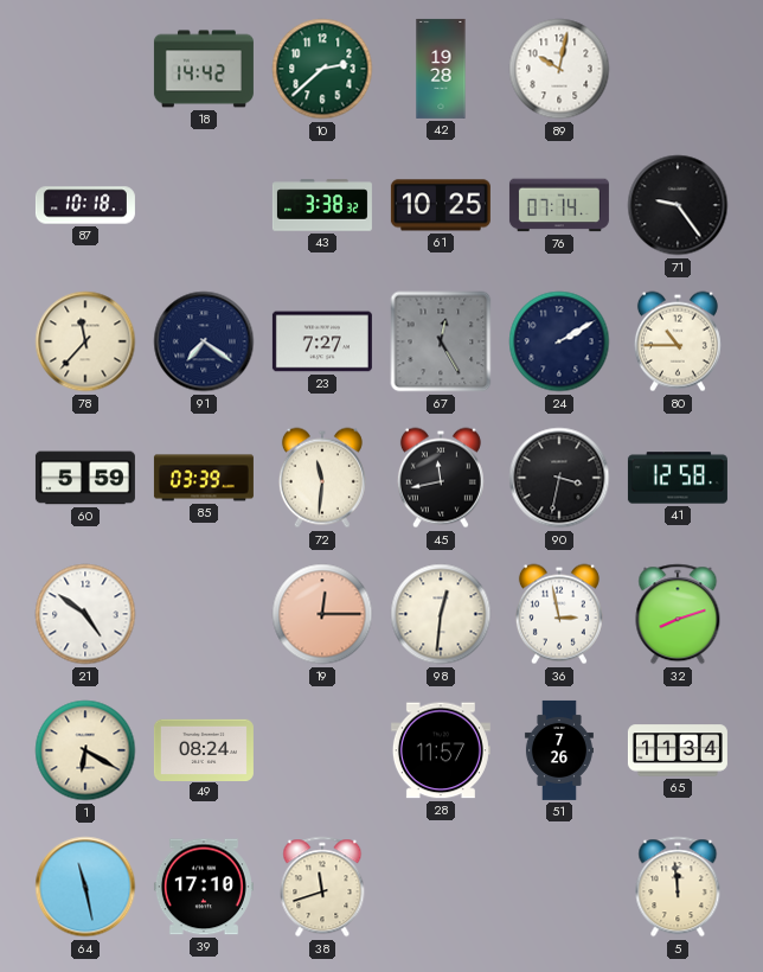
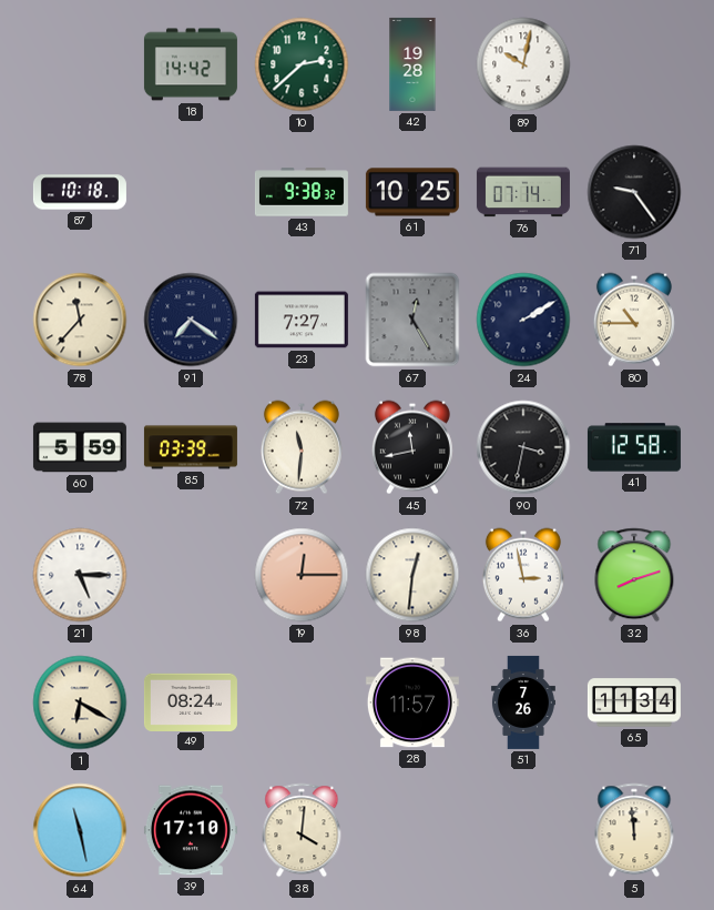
43: 3:38 -> 9:38
21: 4:51 -> 5:15
38: 11:42 -> 4:01
